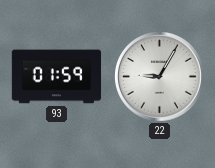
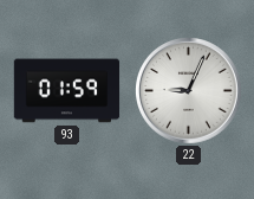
22: 9:05 -> 9:04
